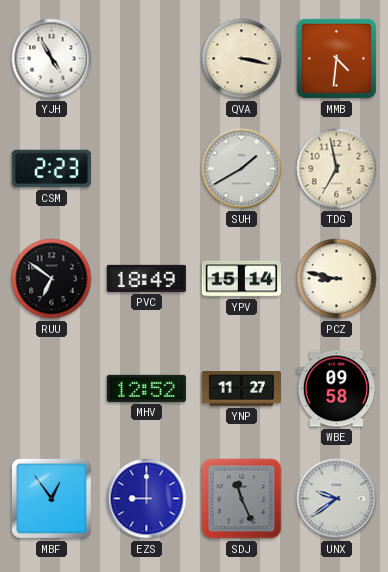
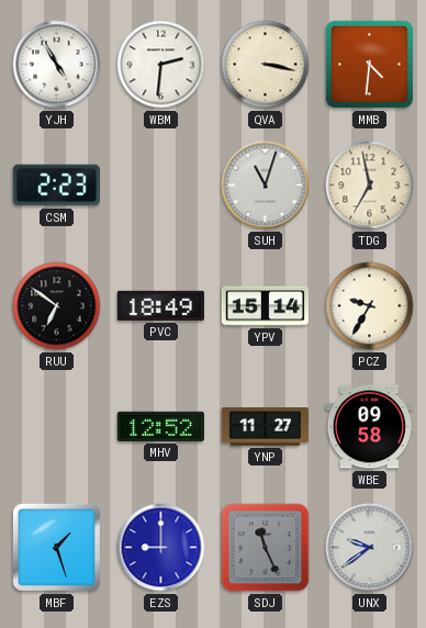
WBM: none -> 2:31
SUH: 1:40 -> 11:03
PCZ: 8:47 -> 9:35
MBF: 12:54 -> 1:27
